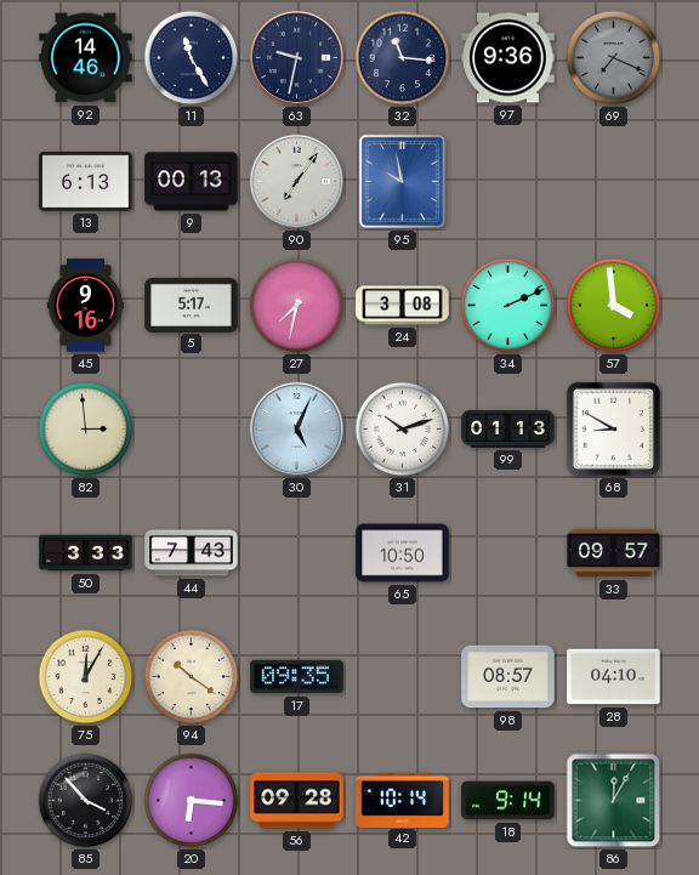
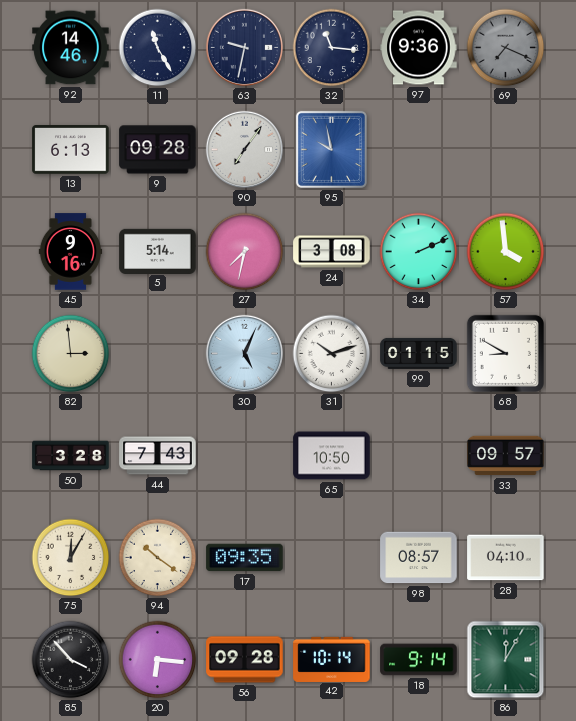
9: 00:13 -> 09:28
5: 5:17 -> 5:14
99: 01:13 -> 01:15
50: 3:33 -> 3:28
